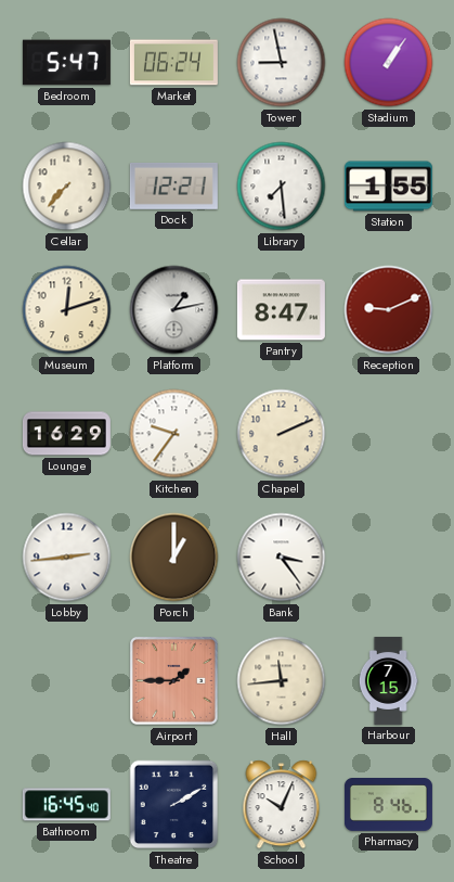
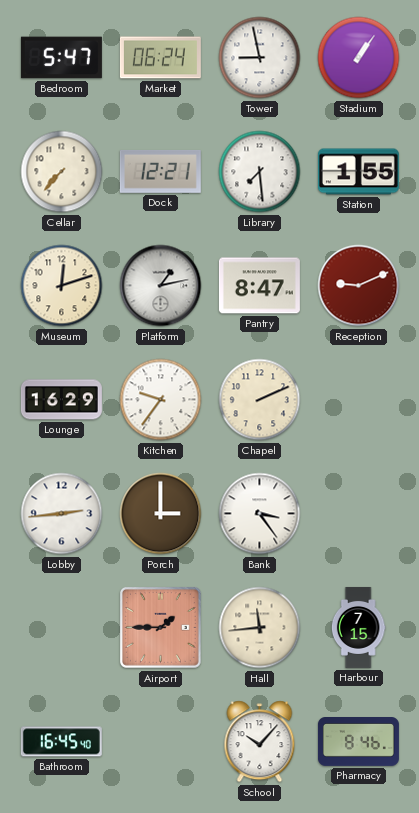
Porch: 1:00 -> 3:00
Theatre: 2:10 -> none
School: 10:04 -> 10:07
